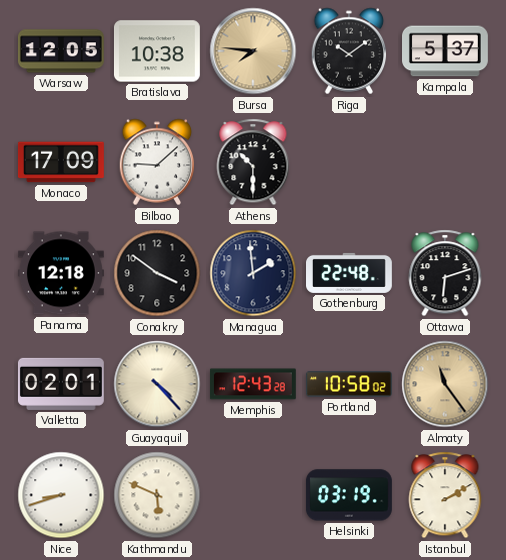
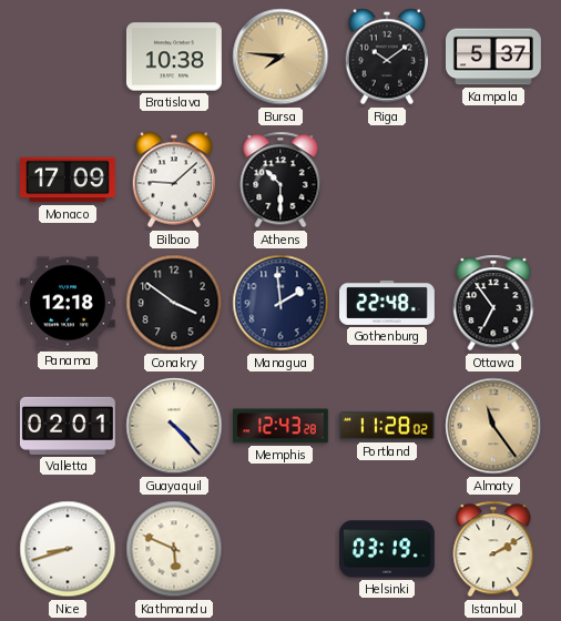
Warsaw: 12:05 -> none
Ottawa: 6:12 -> 6:54
Portland: 10:58 -> 11:28
